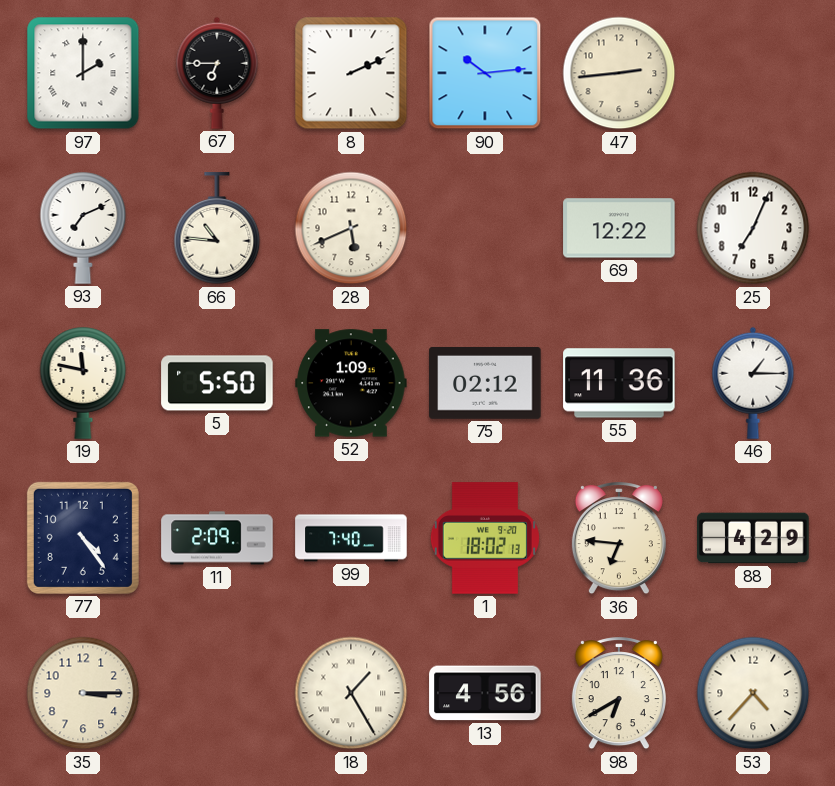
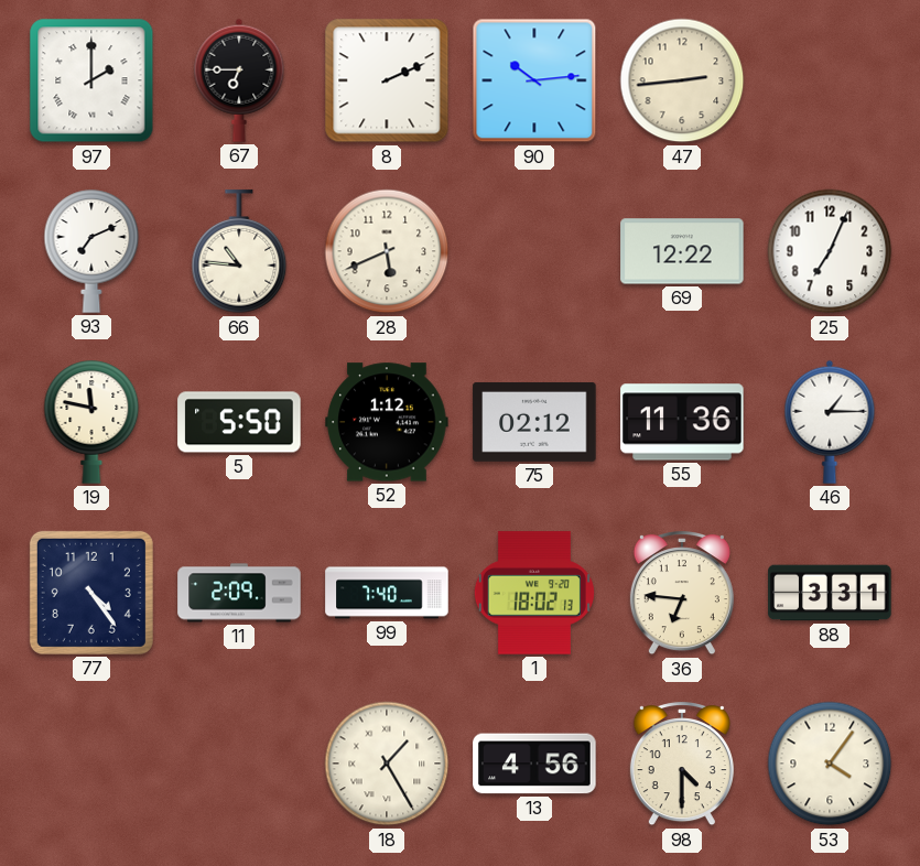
52: 1:09 -> 1:12
88: 4:29 -> 3:31
35: 3:15 -> none
98: 6:40 -> 4:30
53: 4:37 -> 4:06
